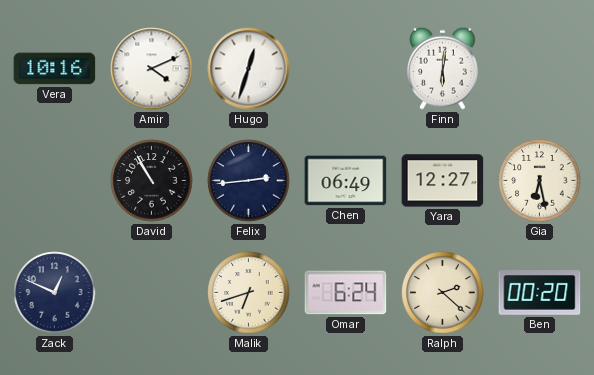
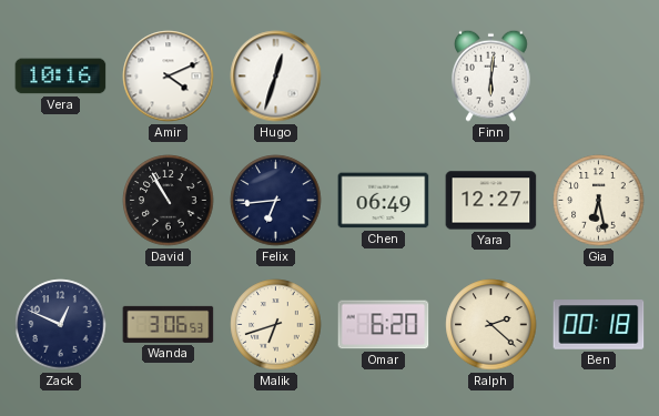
Felix: 2:44 -> 6:44
Wanda: none -> 3:06
Omar: 6:24 -> 6:20
Ben: 00:20 -> 00:18
